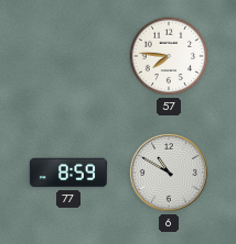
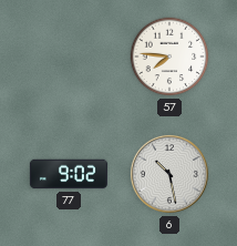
77: 8:59 -> 9:02
6: 10:50 -> 10:28
